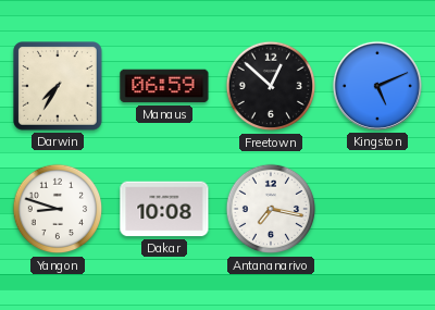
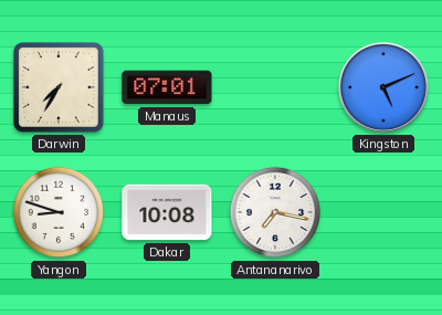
Manaus: 06:59 -> 07:01
Freetown: 12:52 -> none
